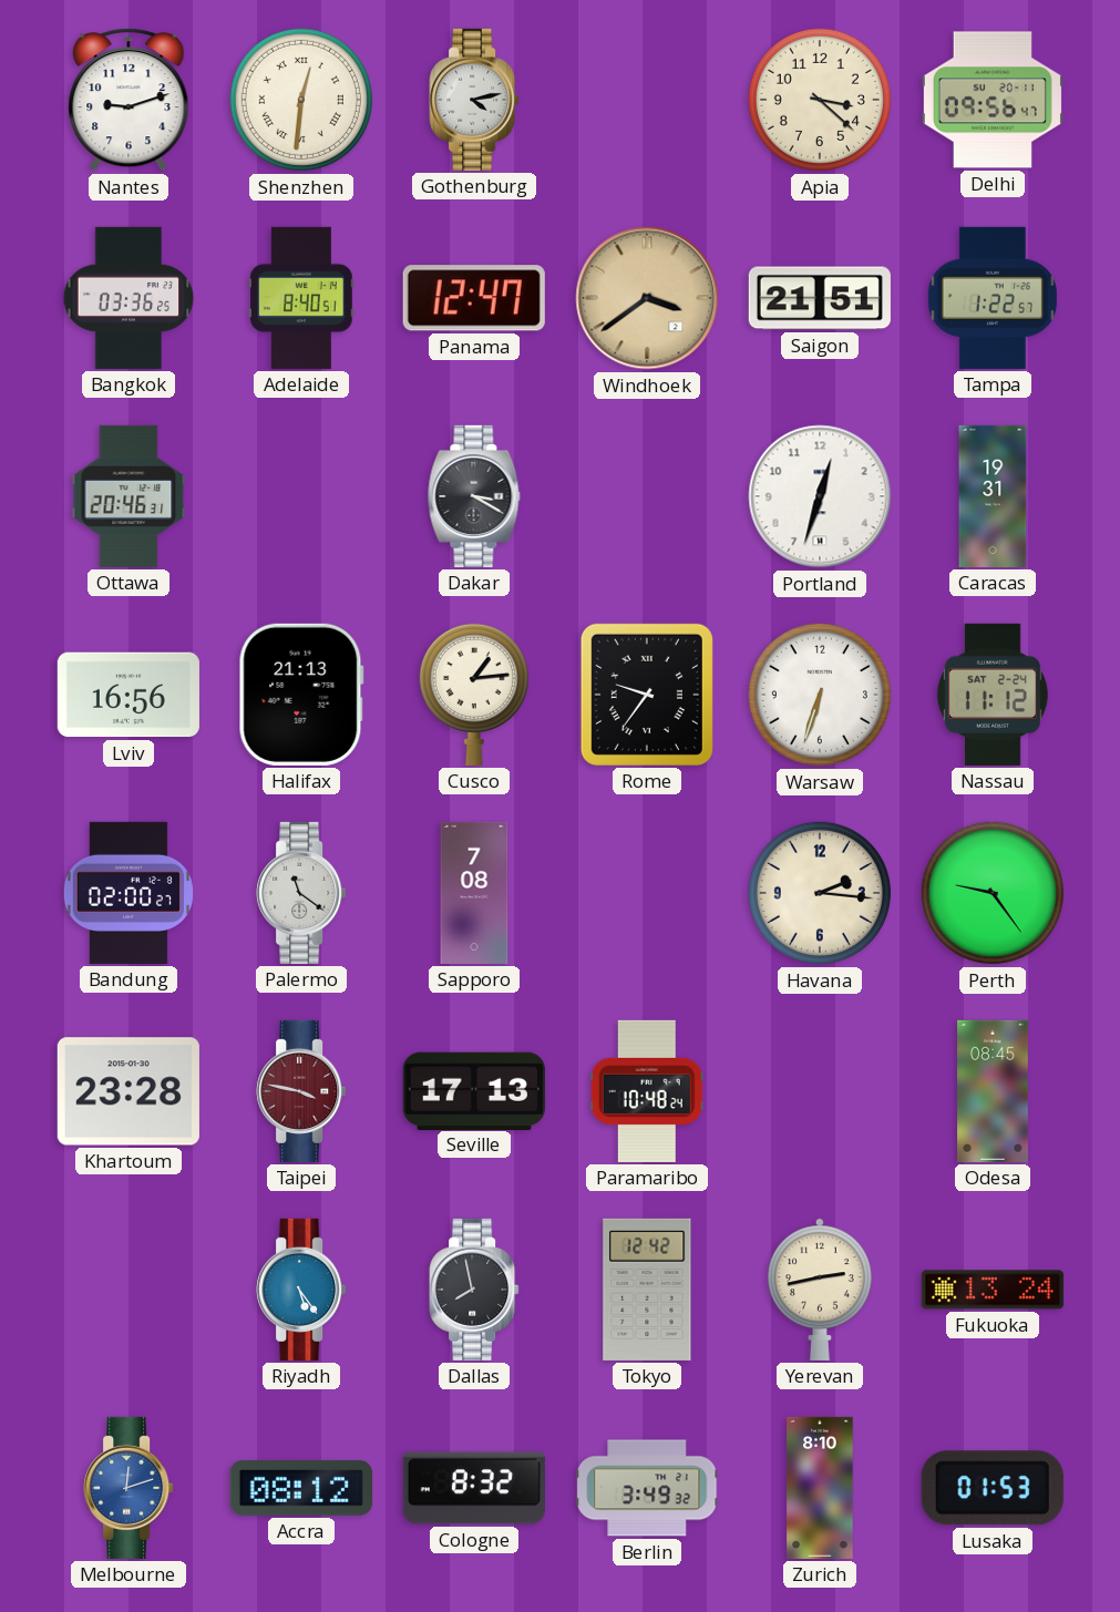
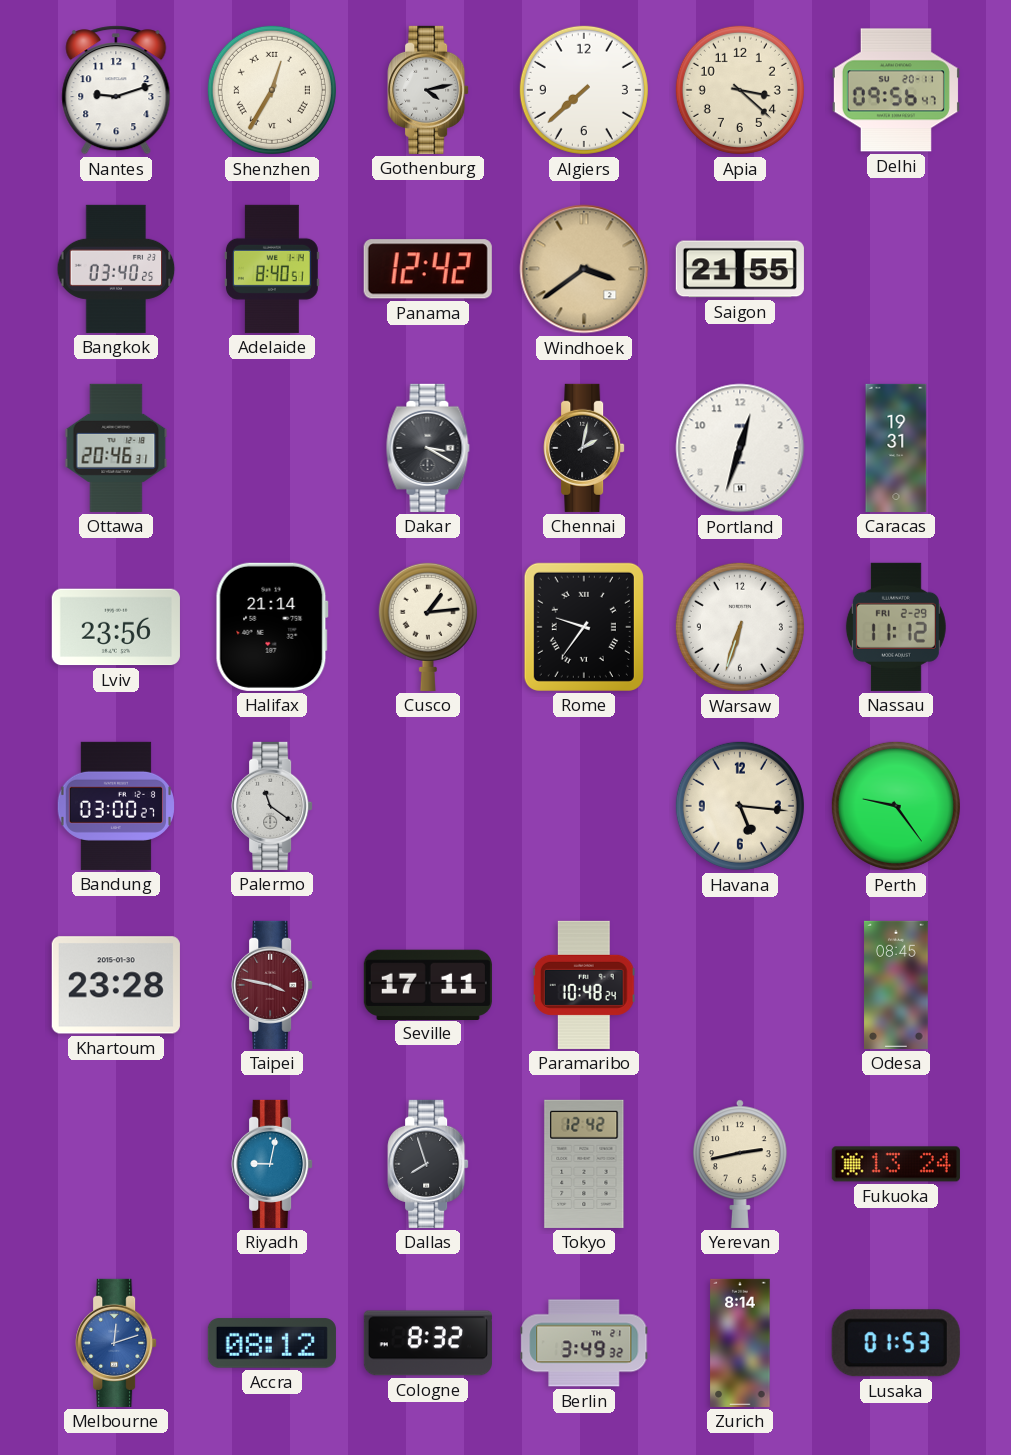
Shenzhen: 12:31 -> 12:35
Algiers: none -> 7:38
Bangkok: 03:36 -> 03:40
Panama: 12:47 -> 12:42
Saigon: 21:51 -> 21:55
Tampa: 1:22 -> none
Chennai: none -> 2:02
Lviv: 16:56 -> 23:56
Halifax: 21:13 -> 21:14
Nassau date: SAT 2-24 -> FRI 2-29
Bandung: 02:00 -> 03:00
Sapporo: 7:08 -> none
Havana: 2:16 -> 5:16
Seville: 17:13 -> 17:11
Riyadh: 5:24 -> 9:02
Dallas: 7:58 -> 7:57
Zurich: 8:10 -> 8:14
